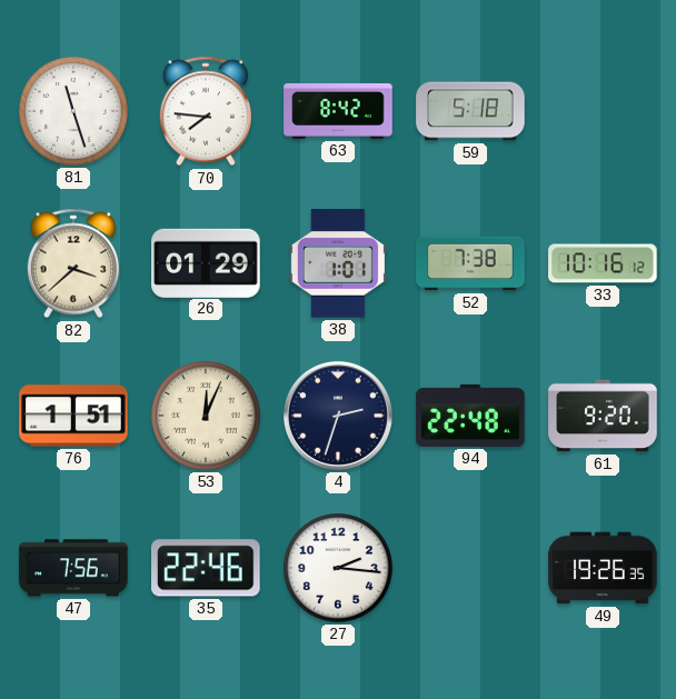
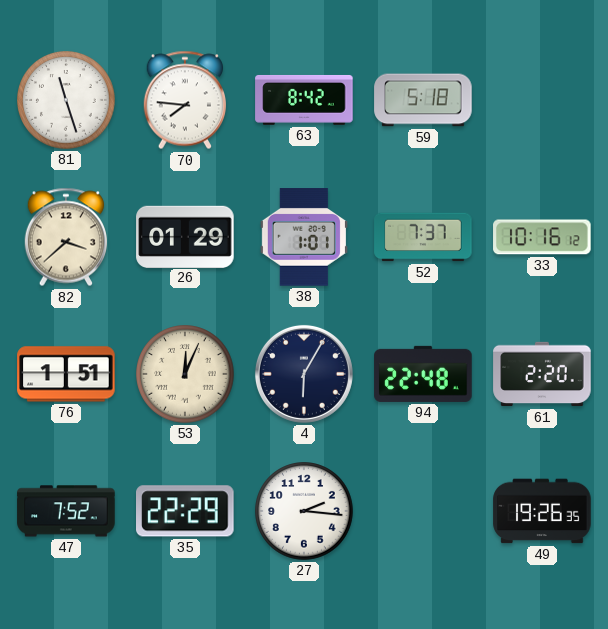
52: 7:38 -> 7:37
4: 2:33 -> 6:05
61: 9:20 -> 2:20
47: 7:56 -> 7:52
35: 22:46 -> 22:29
